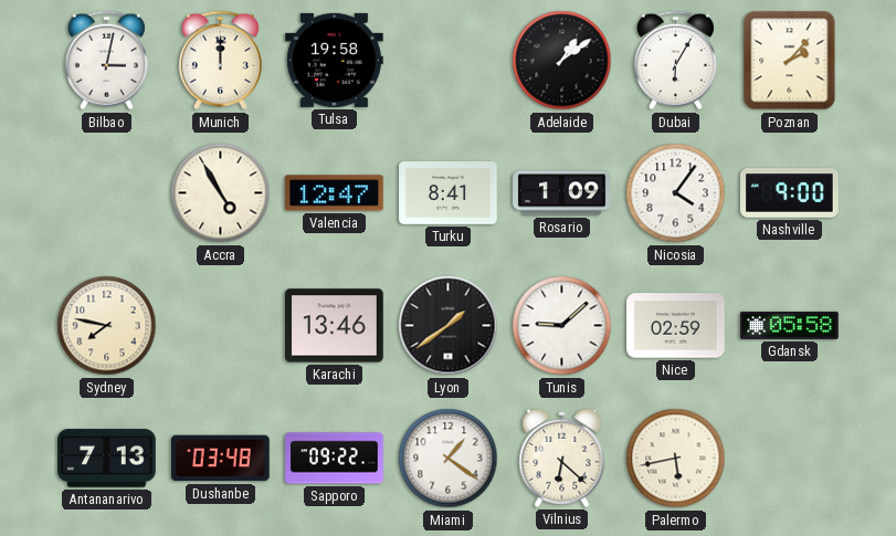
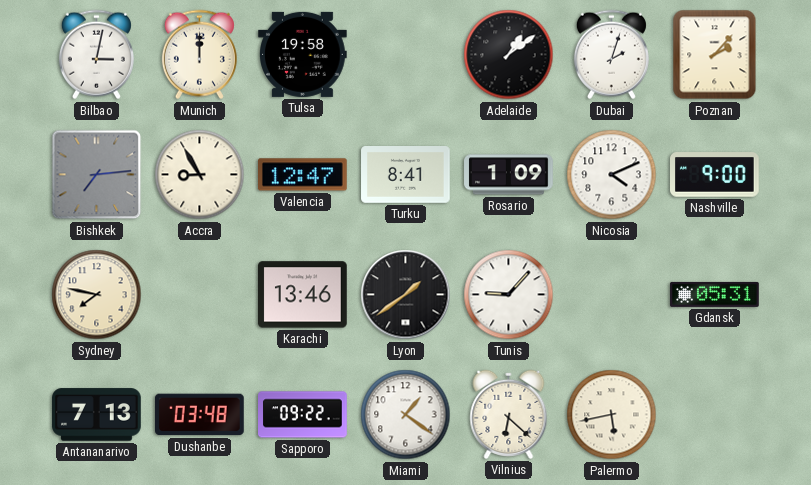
Dubai: 6:05 -> 2:03
Bishkek: none -> 7:14
Accra: 4:55 -> 8:55
Nicosia: 4:06 -> 4:11
Tunis: 9:08 -> 9:07
Nice: 02:59 -> none
Gdansk: 05:58 -> 05:31
